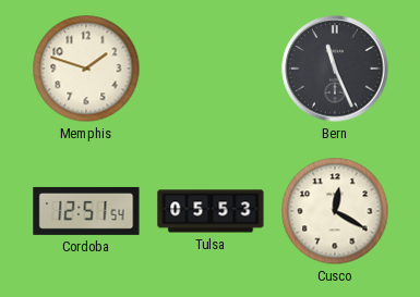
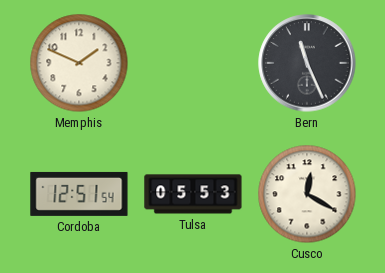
Memphis: 1:48 -> 1:49
